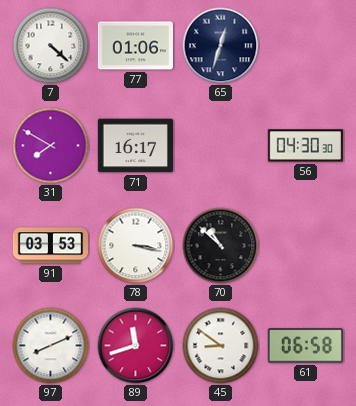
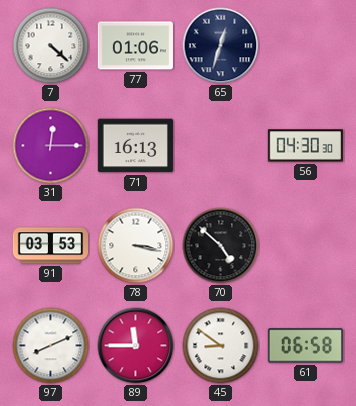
31: 7:50 -> 12:15
71: 16:17 -> 16:13
70: 10:52 -> 4:52
89: 11:42 -> 11:45
